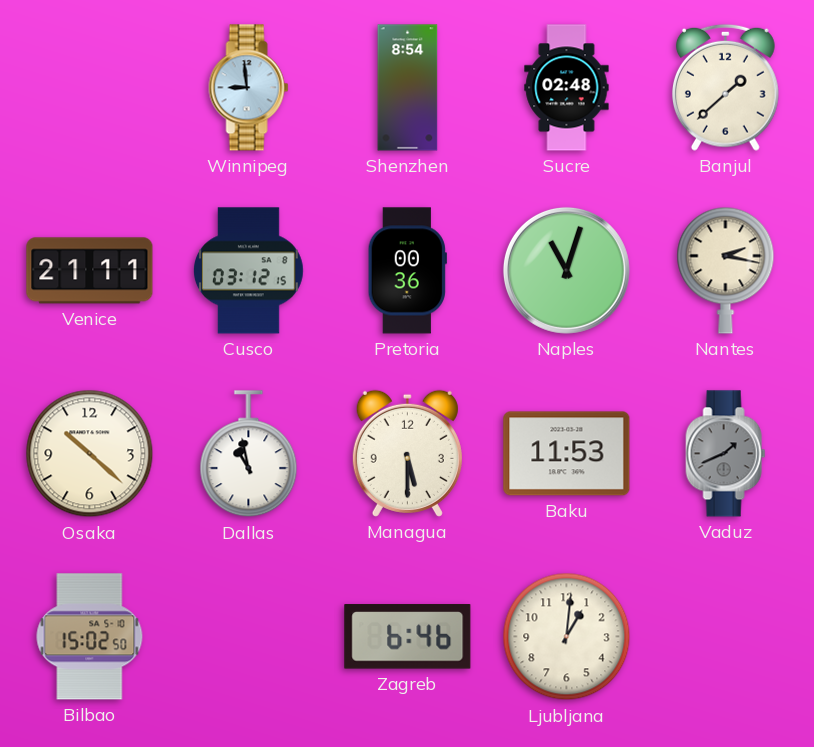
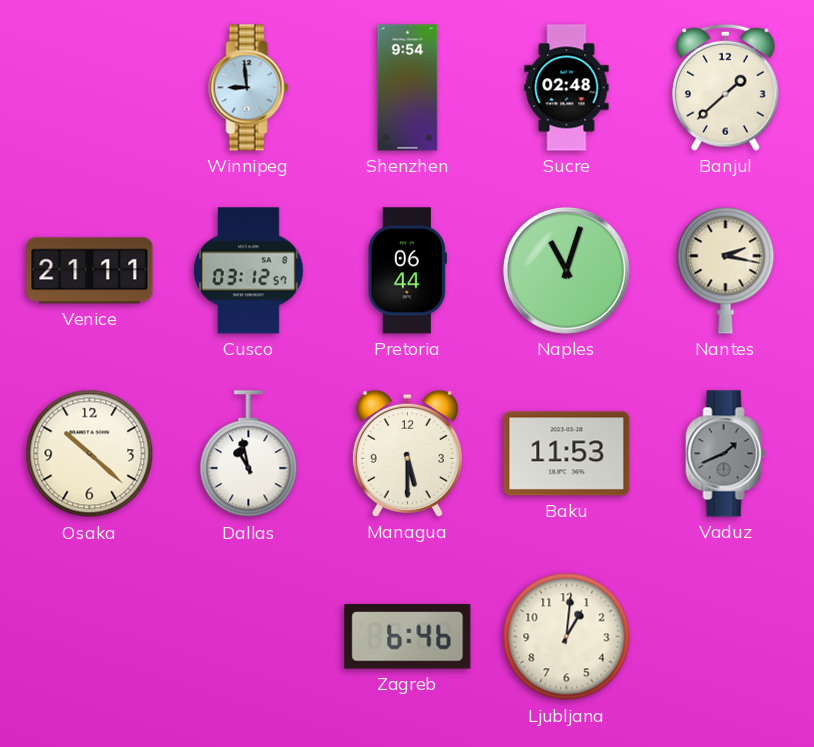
Shenzhen: 8:54 -> 9:54
Cusco: 03:12:15 -> 03:12:57
Pretoria: 00:36 -> 06:44
Bilbao: 15:02 -> none
